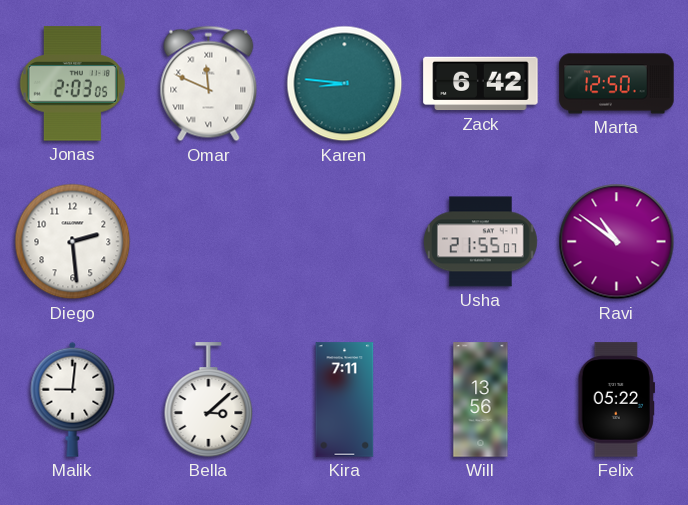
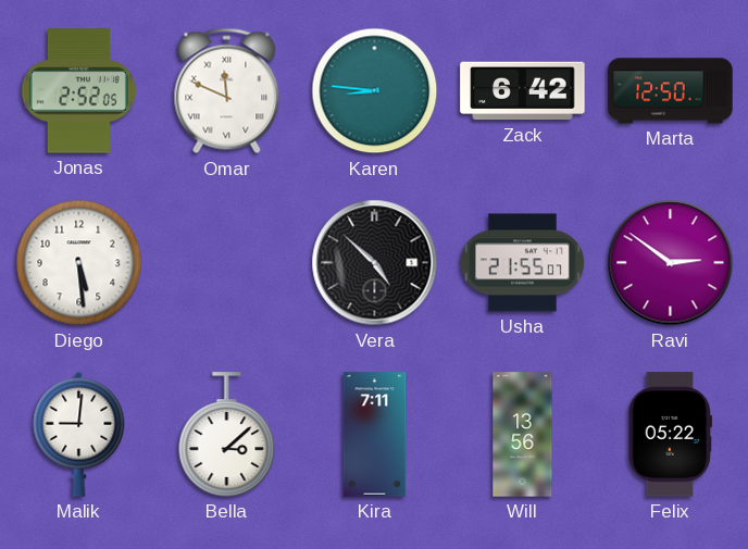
Jonas: 2:03 -> 2:52
Diego: 2:29 -> 5:29
Vera: none -> 4:52
Ravi: 10:51 -> 2:51
